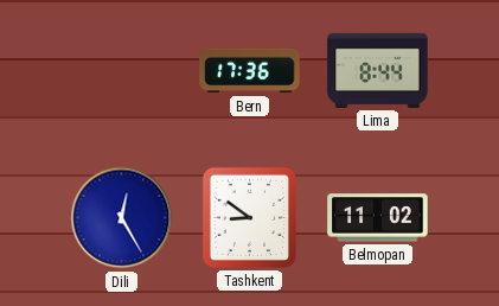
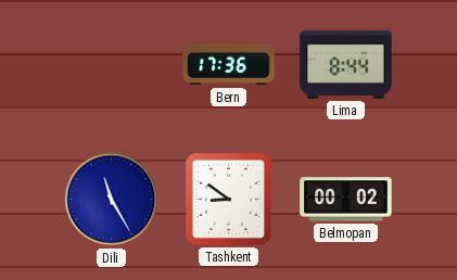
Dili: 12:25 -> 11:25
Belmopan: 11:02 -> 00:02
